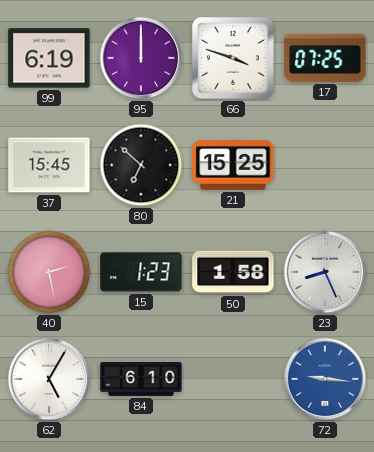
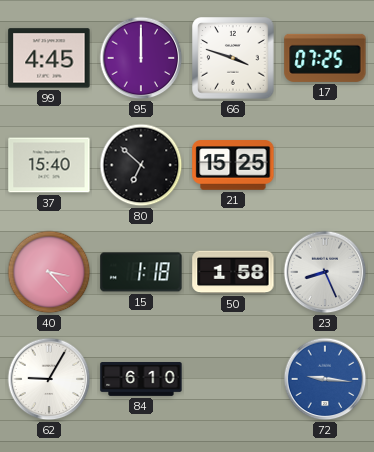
99: 6:19 -> 4:45
37: 15:45 -> 15:40
40: 2:28 -> 3:23
15: 1:23 -> 1:18
62: 5:05 -> 9:05
